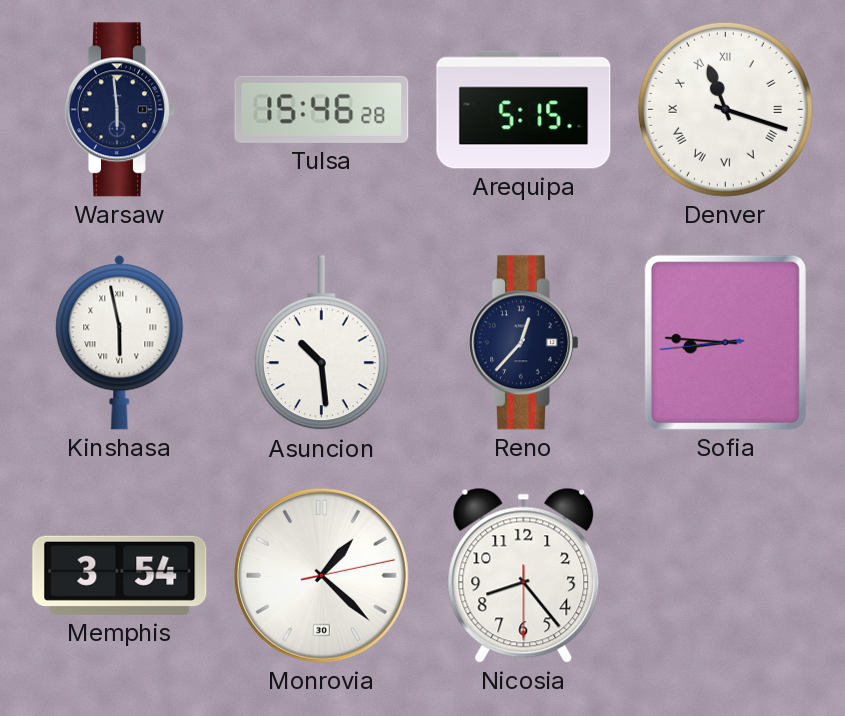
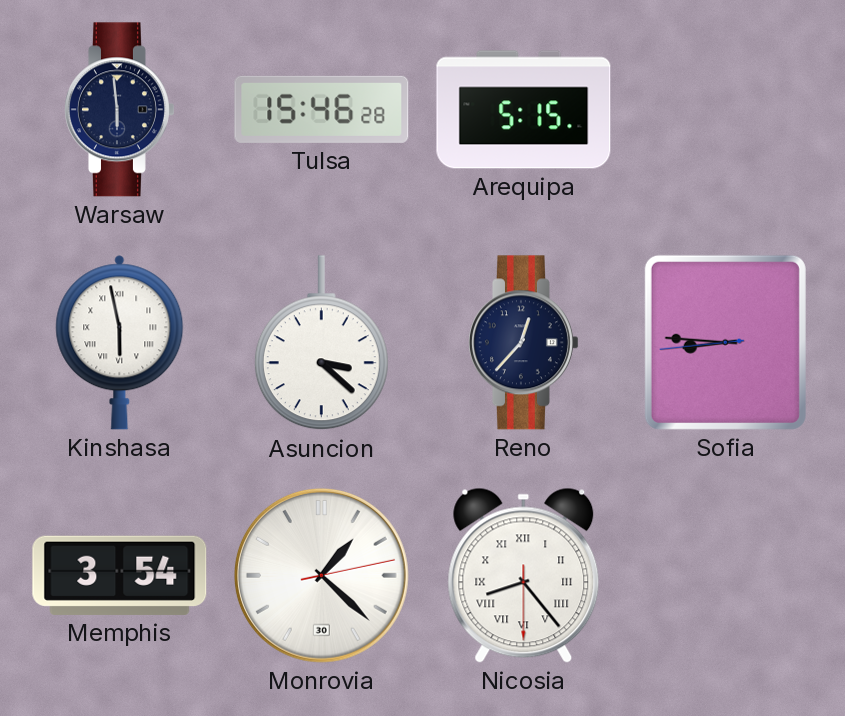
Denver: 11:18 -> none
Asuncion: 10:29 -> 3:22
Nicosia numerals: Arabic -> Roman
